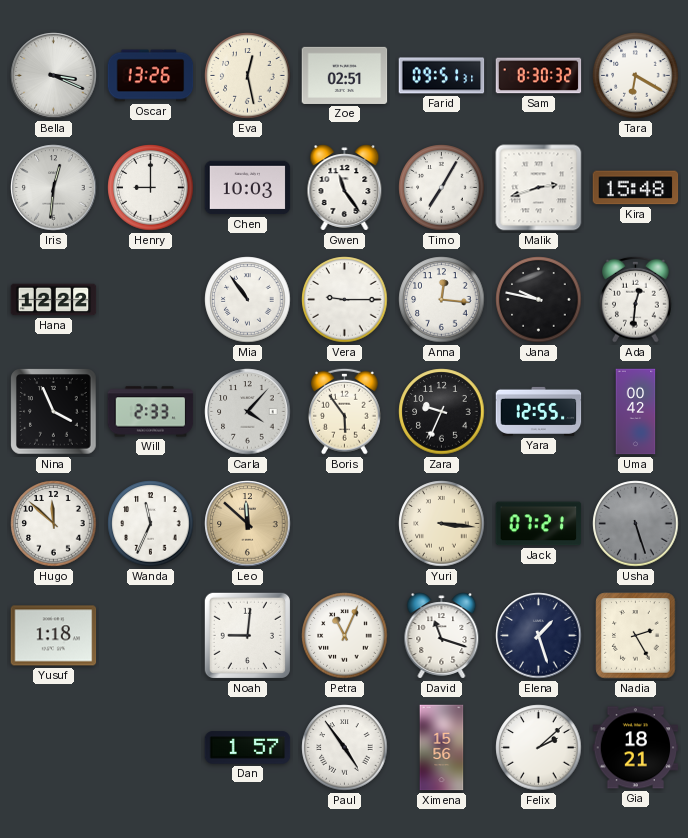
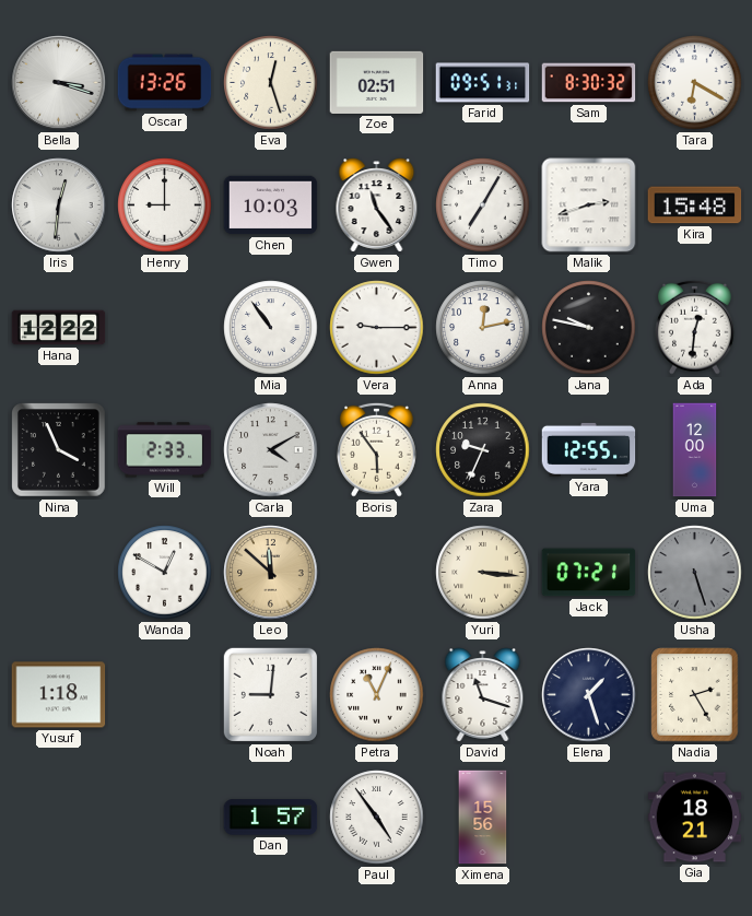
Bella: 3:19 -> 3:18
Eva: 12:28 -> 12:27
Anna: 12:16 -> 12:13
Carla: 4:07 -> 4:10
Uma: 00:42 -> 12:00
Hugo: 11:52 -> none
Wanda: 11:34 -> 12:50
Felix: 2:08 -> none
